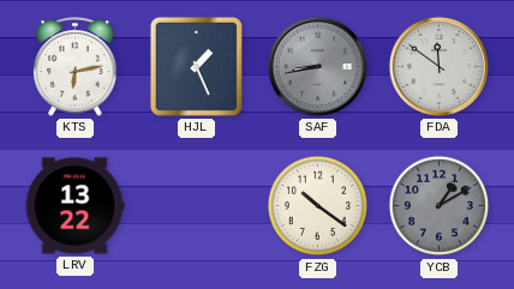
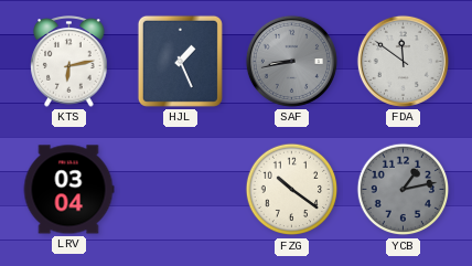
LRV: 13:22 -> 03:04
YCB: 1:10 -> 1:13
